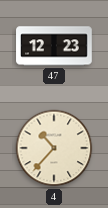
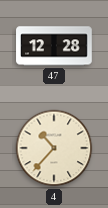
47: 12:23 -> 12:28
